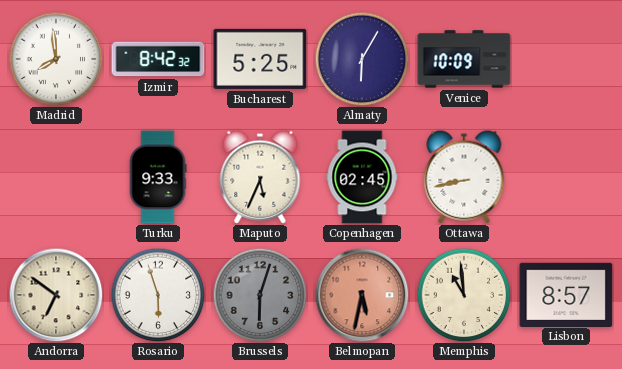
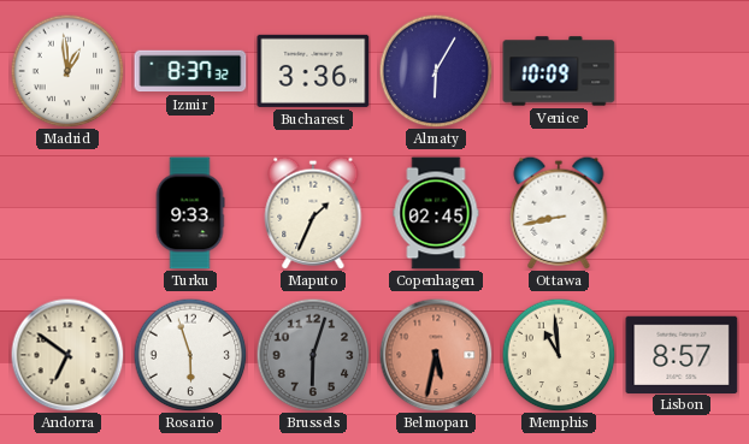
Madrid: 7:59 -> 12:59
Izmir: 8:42 -> 8:37
Bucharest: 5:25 -> 3:36
Maputo: 5:34 -> 1:34
